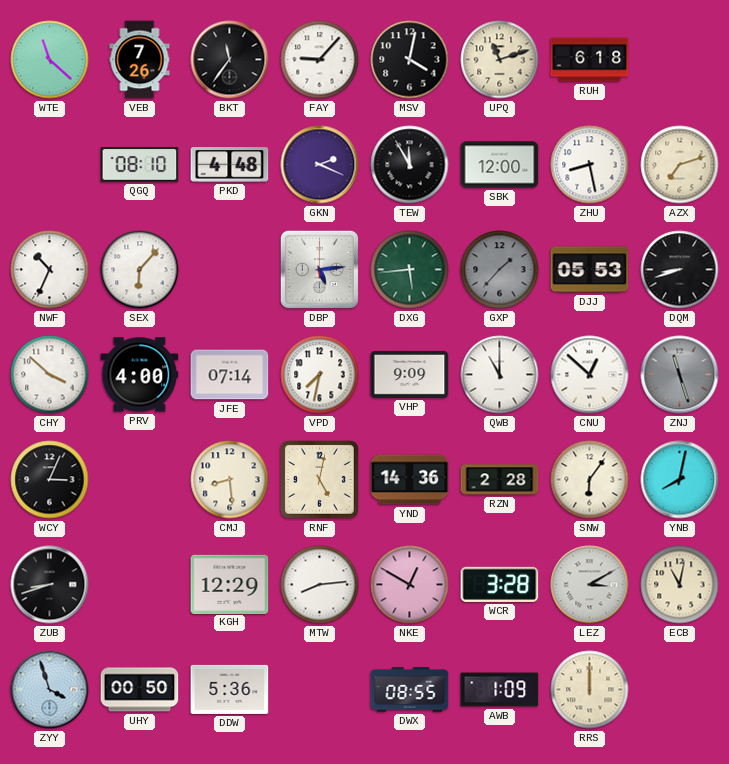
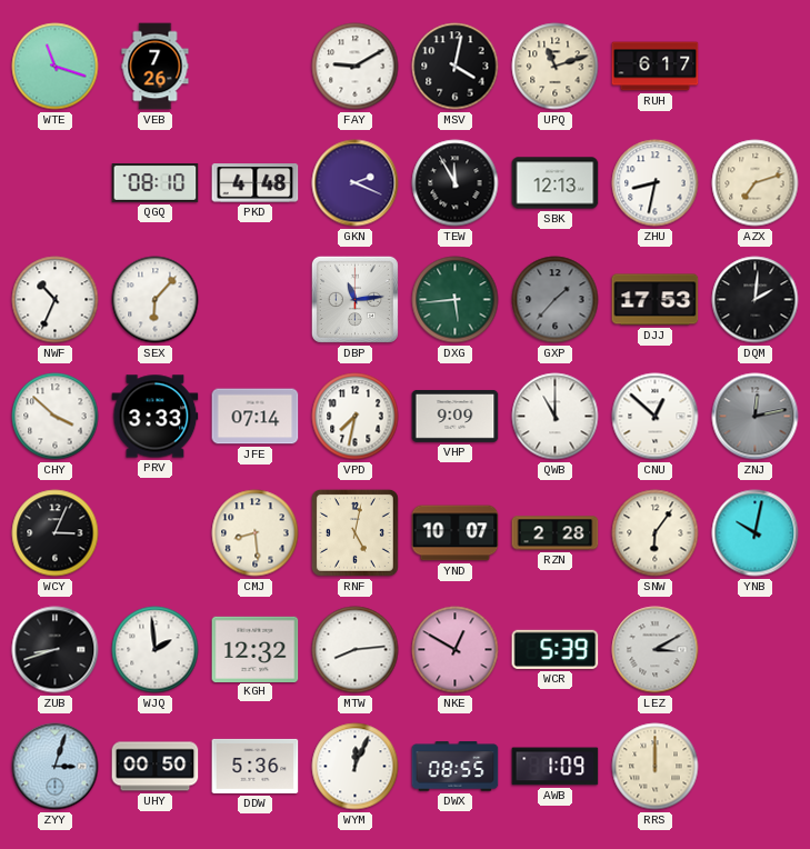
WTE: 11:22 -> 11:18
BKT: 11:36 -> none
FAY: 9:07 -> 9:10
RUH: 6:18 -> 6:17
SBK: 12:00 -> 12:13
ZHU: 8:28 -> 8:32
DBP: 5:14 -> 11:14
DJJ: 05:53 -> 17:53
DQM: 8:42 -> 2:01
PRV: 4:00 -> 3:33
ZNJ: 11:27 -> 12:13
YND: 14:36 -> 10:07
YNB: 8:02 -> 10:02
WJQ: none -> 1:59
KGH: 12:29 -> 12:32
WCR: 3:28 -> 5:39
ECB: 11:02 -> none
ZYY: 3:57 -> 3:03
WYM: none -> 12:04
